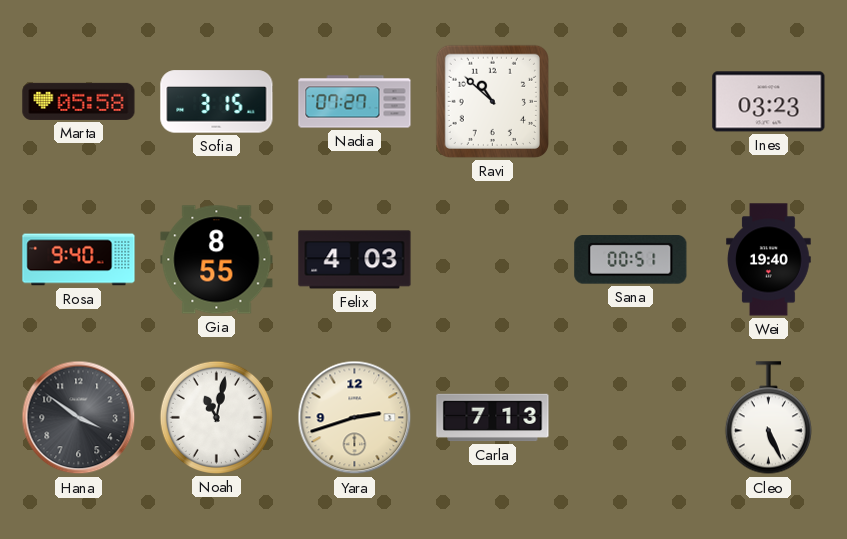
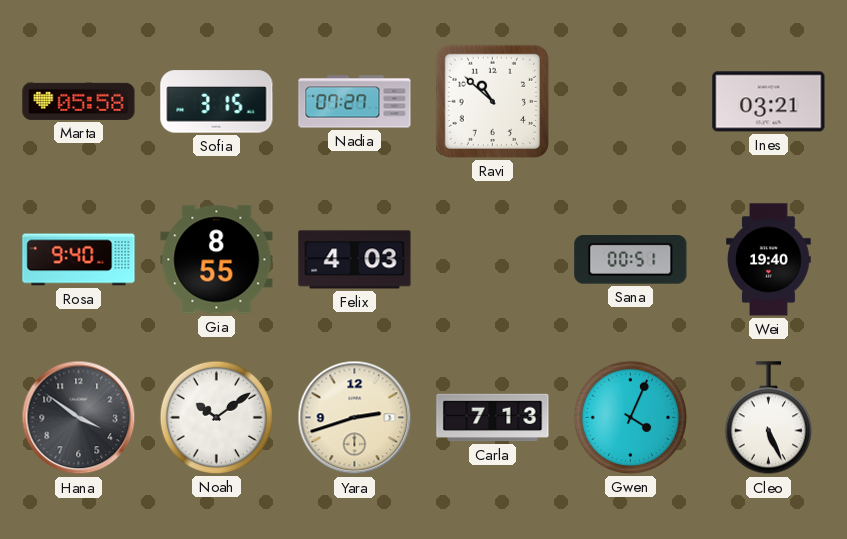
Ines: 03:23 -> 03:21
Noah: 11:02 -> 10:09
Gwen: none -> 4:04
